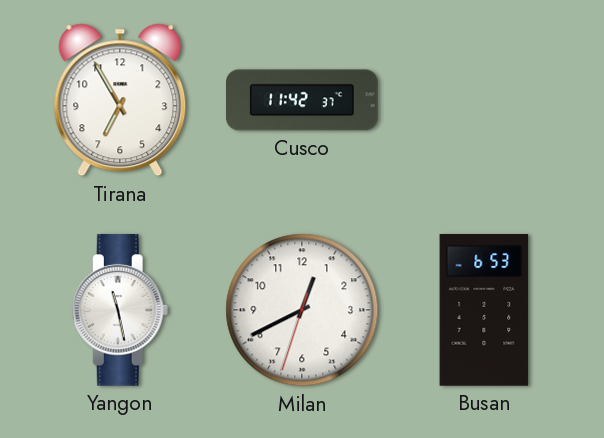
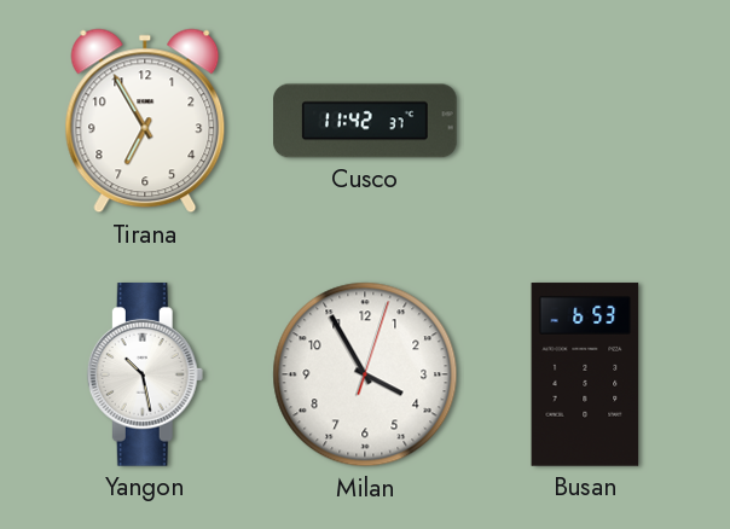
Yangon: 11:28 -> 10:28
Milan: 12:40 -> 3:55
